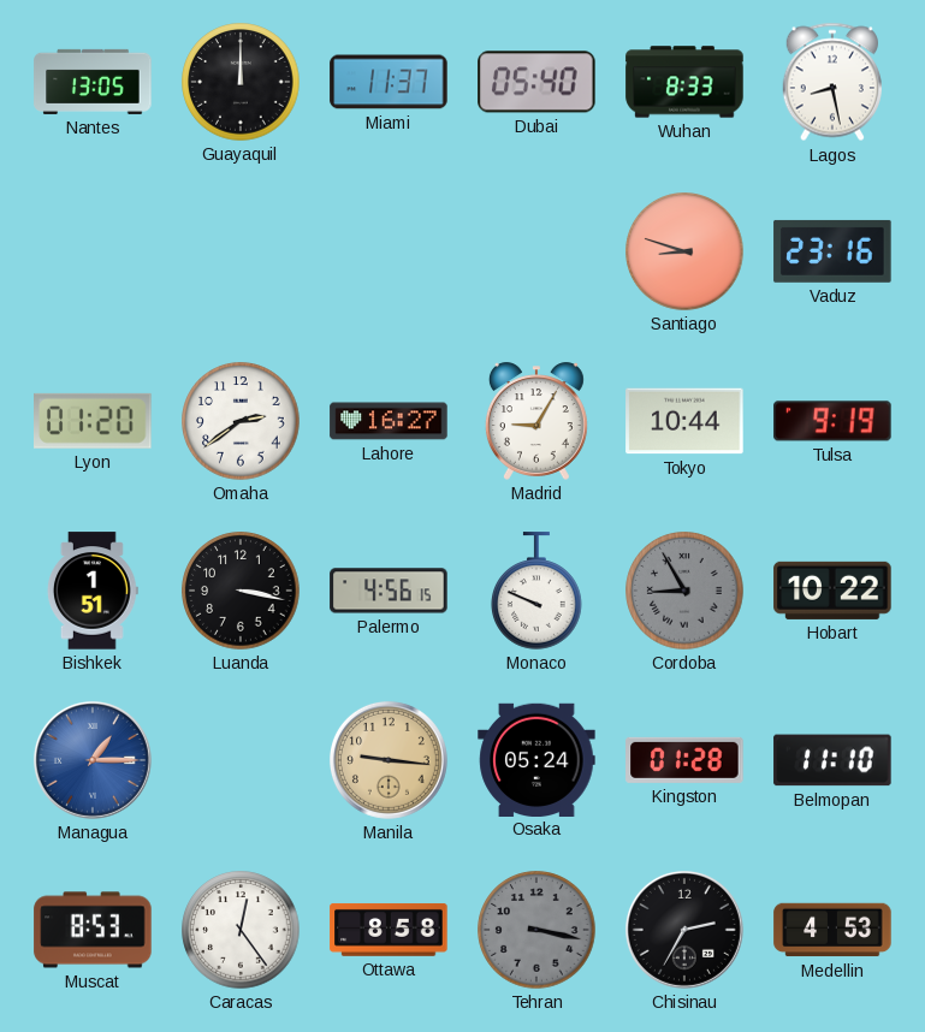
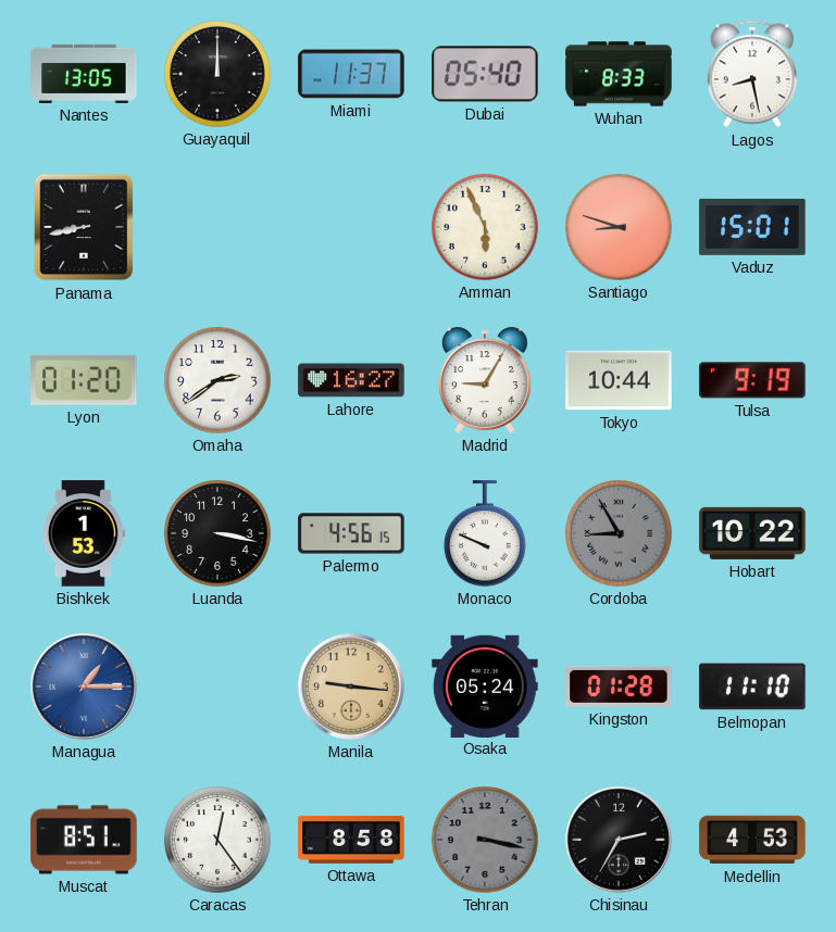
Panama: none -> 8:43
Amman: none -> 5:56
Vaduz: 23:16 -> 15:01
Bishkek: 1:51 -> 1:53
Muscat: 8:53 -> 8:51
